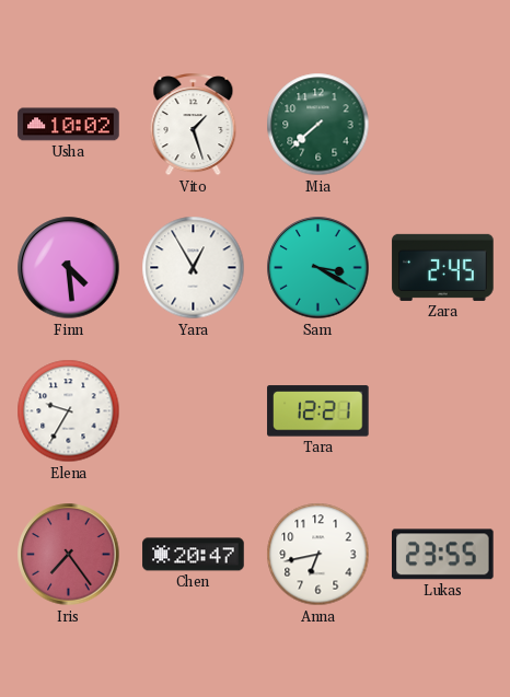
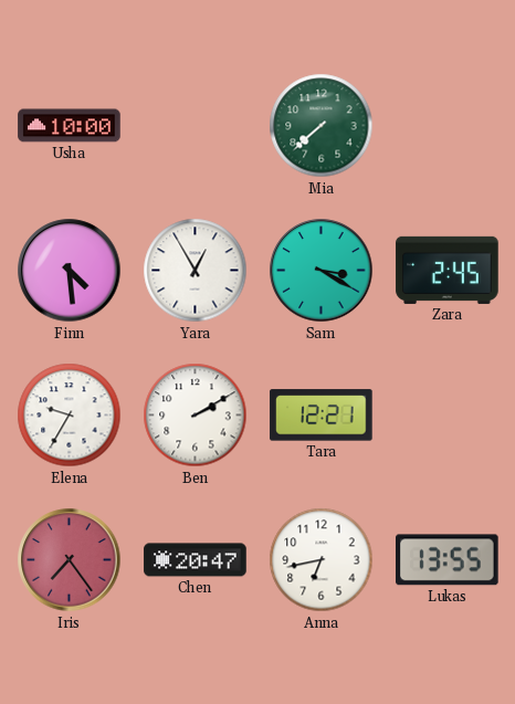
Usha: 10:02 -> 10:00
Vito: 1:27 -> none
Ben: none -> 2:10
Lukas: 23:55 -> 13:55
